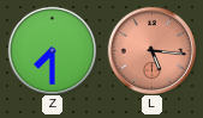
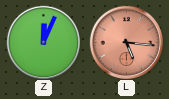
Z: 7:30 -> 12:04
